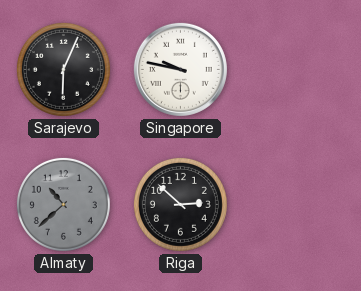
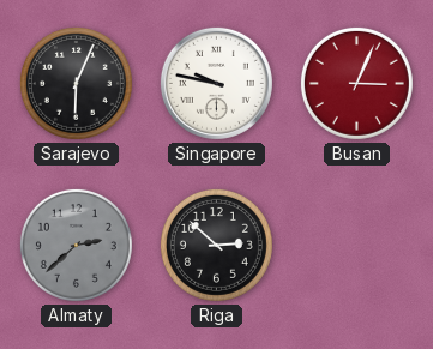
Busan: none -> 3:04
Almaty: 10:38 -> 2:38
